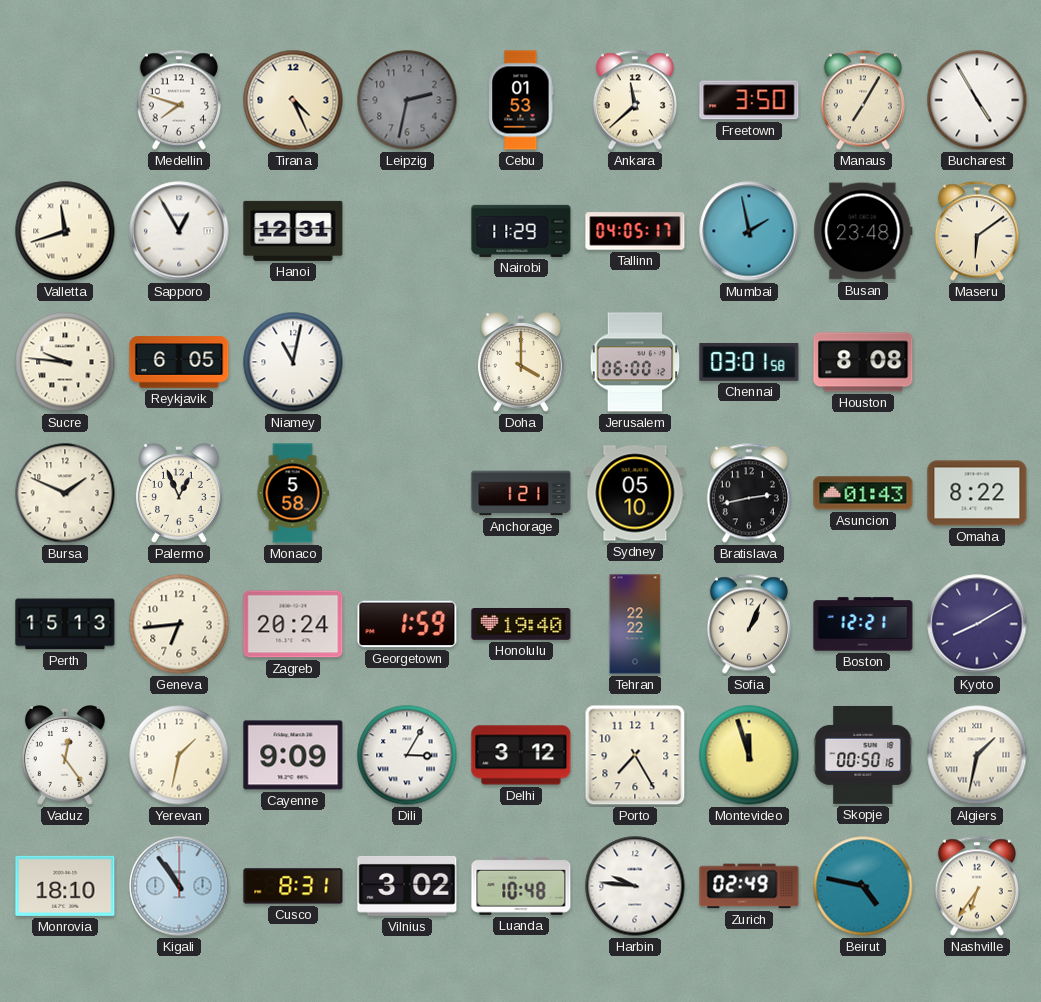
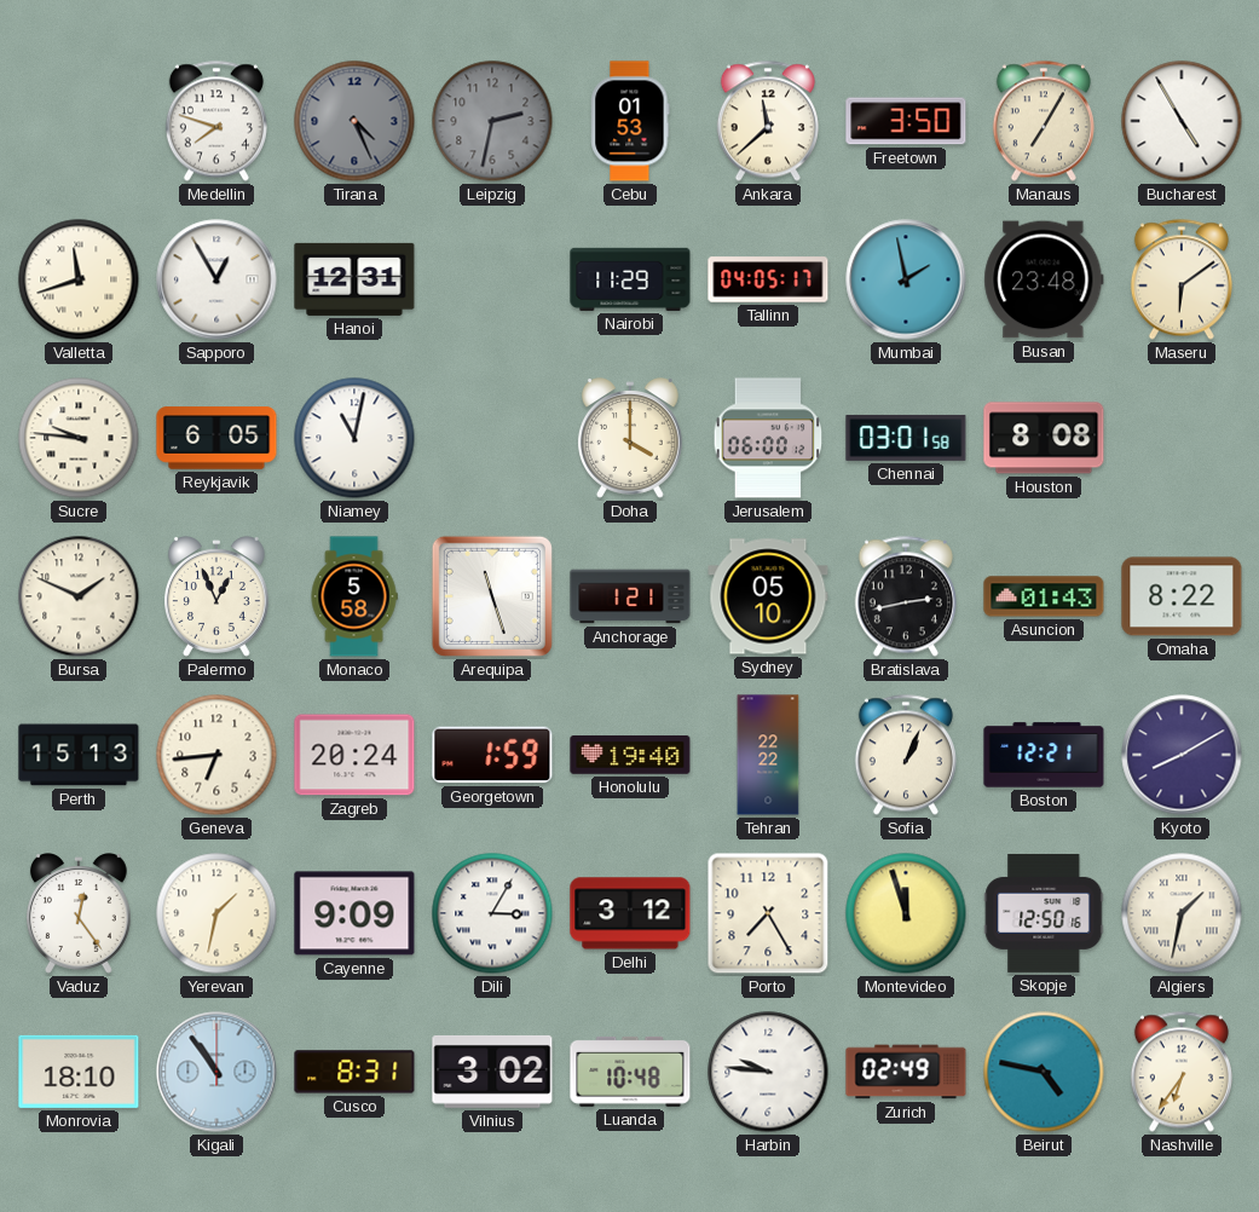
Tirana dial: cream -> grey
Arequipa: none -> 11:27
Skopje: 00:50 -> 12:50
